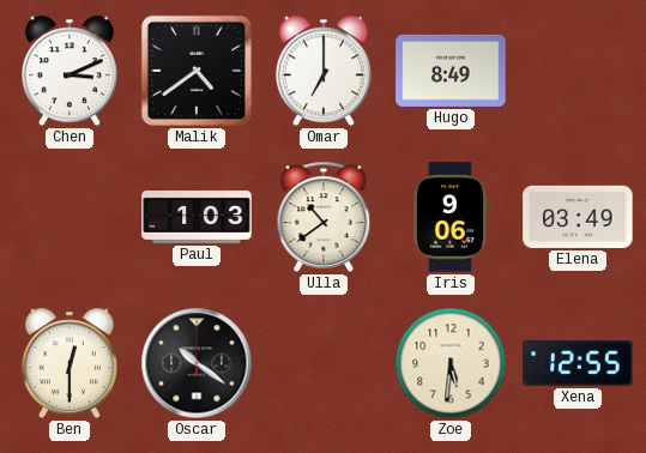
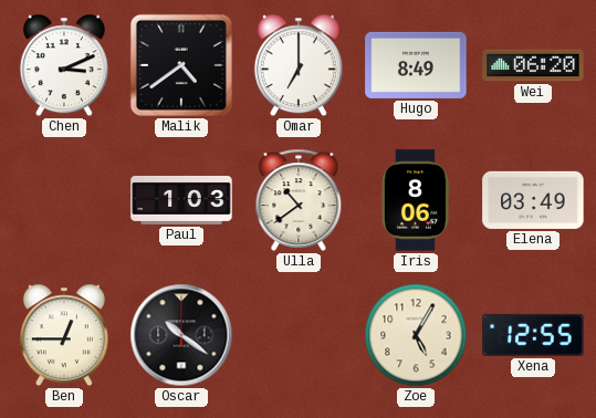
Wei: none -> 06:20
Iris: 9:06 -> 8:06
Ben: 12:30 -> 12:45
Zoe: 5:31 -> 5:05
